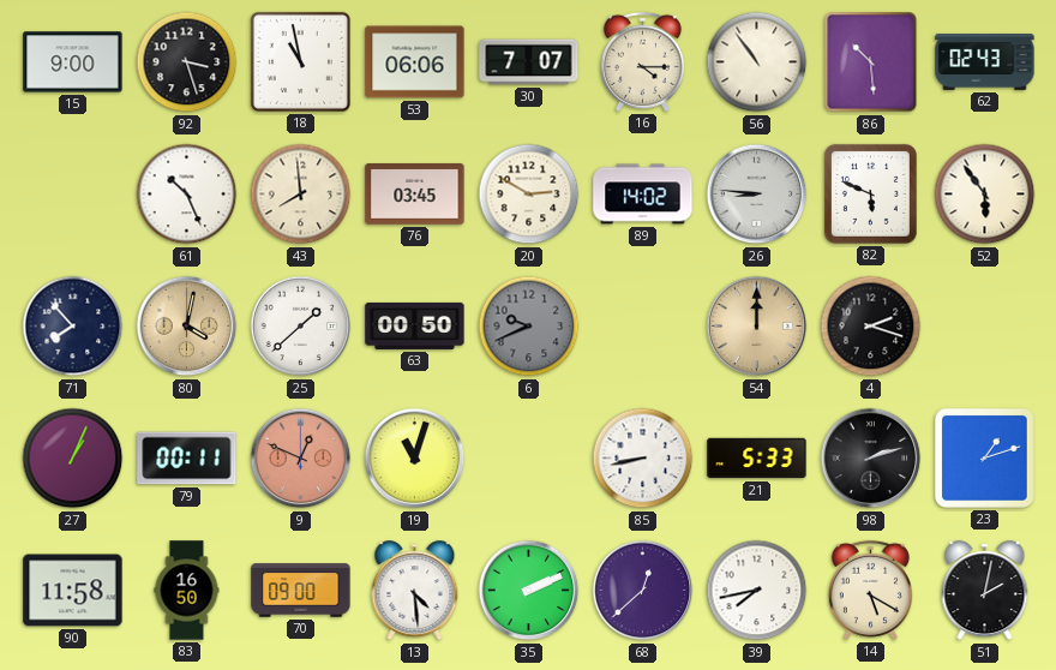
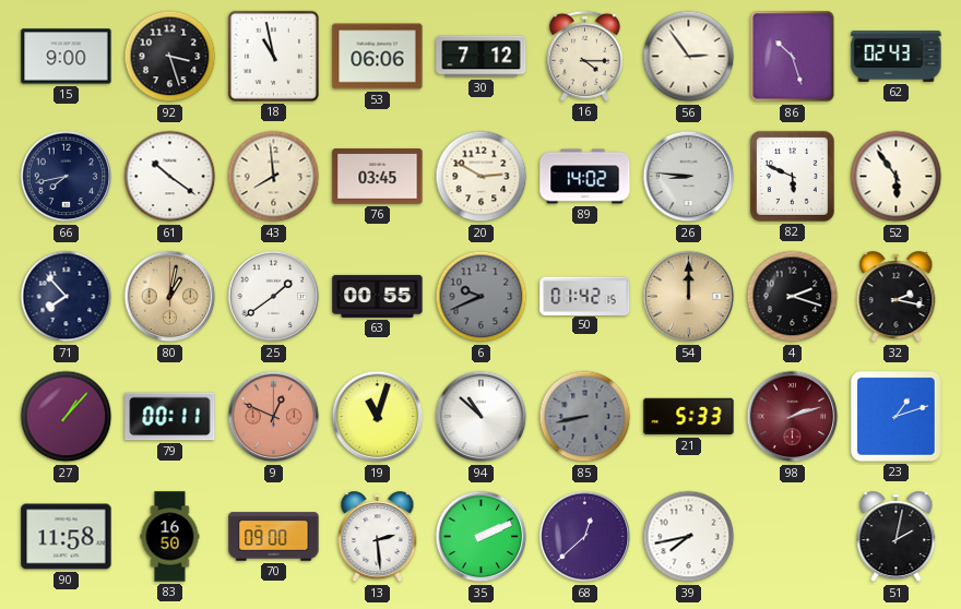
30: 7:07 -> 7:12
56: 10:54 -> 2:54
86: 10:29 -> 10:27
66: none -> 7:43
61: 10:26 -> 10:21
80: 4:02 -> 1:02
25: 1:38 -> 1:39
63: 00:50 -> 00:55
50: none -> 01:42
32: none -> 2:17
27: 1:04 -> 1:07
94: none -> 10:52
85 dial: white -> grey
98 dial: black -> burgundy
13: 4:29 -> 2:29
14: 5:20 -> none
